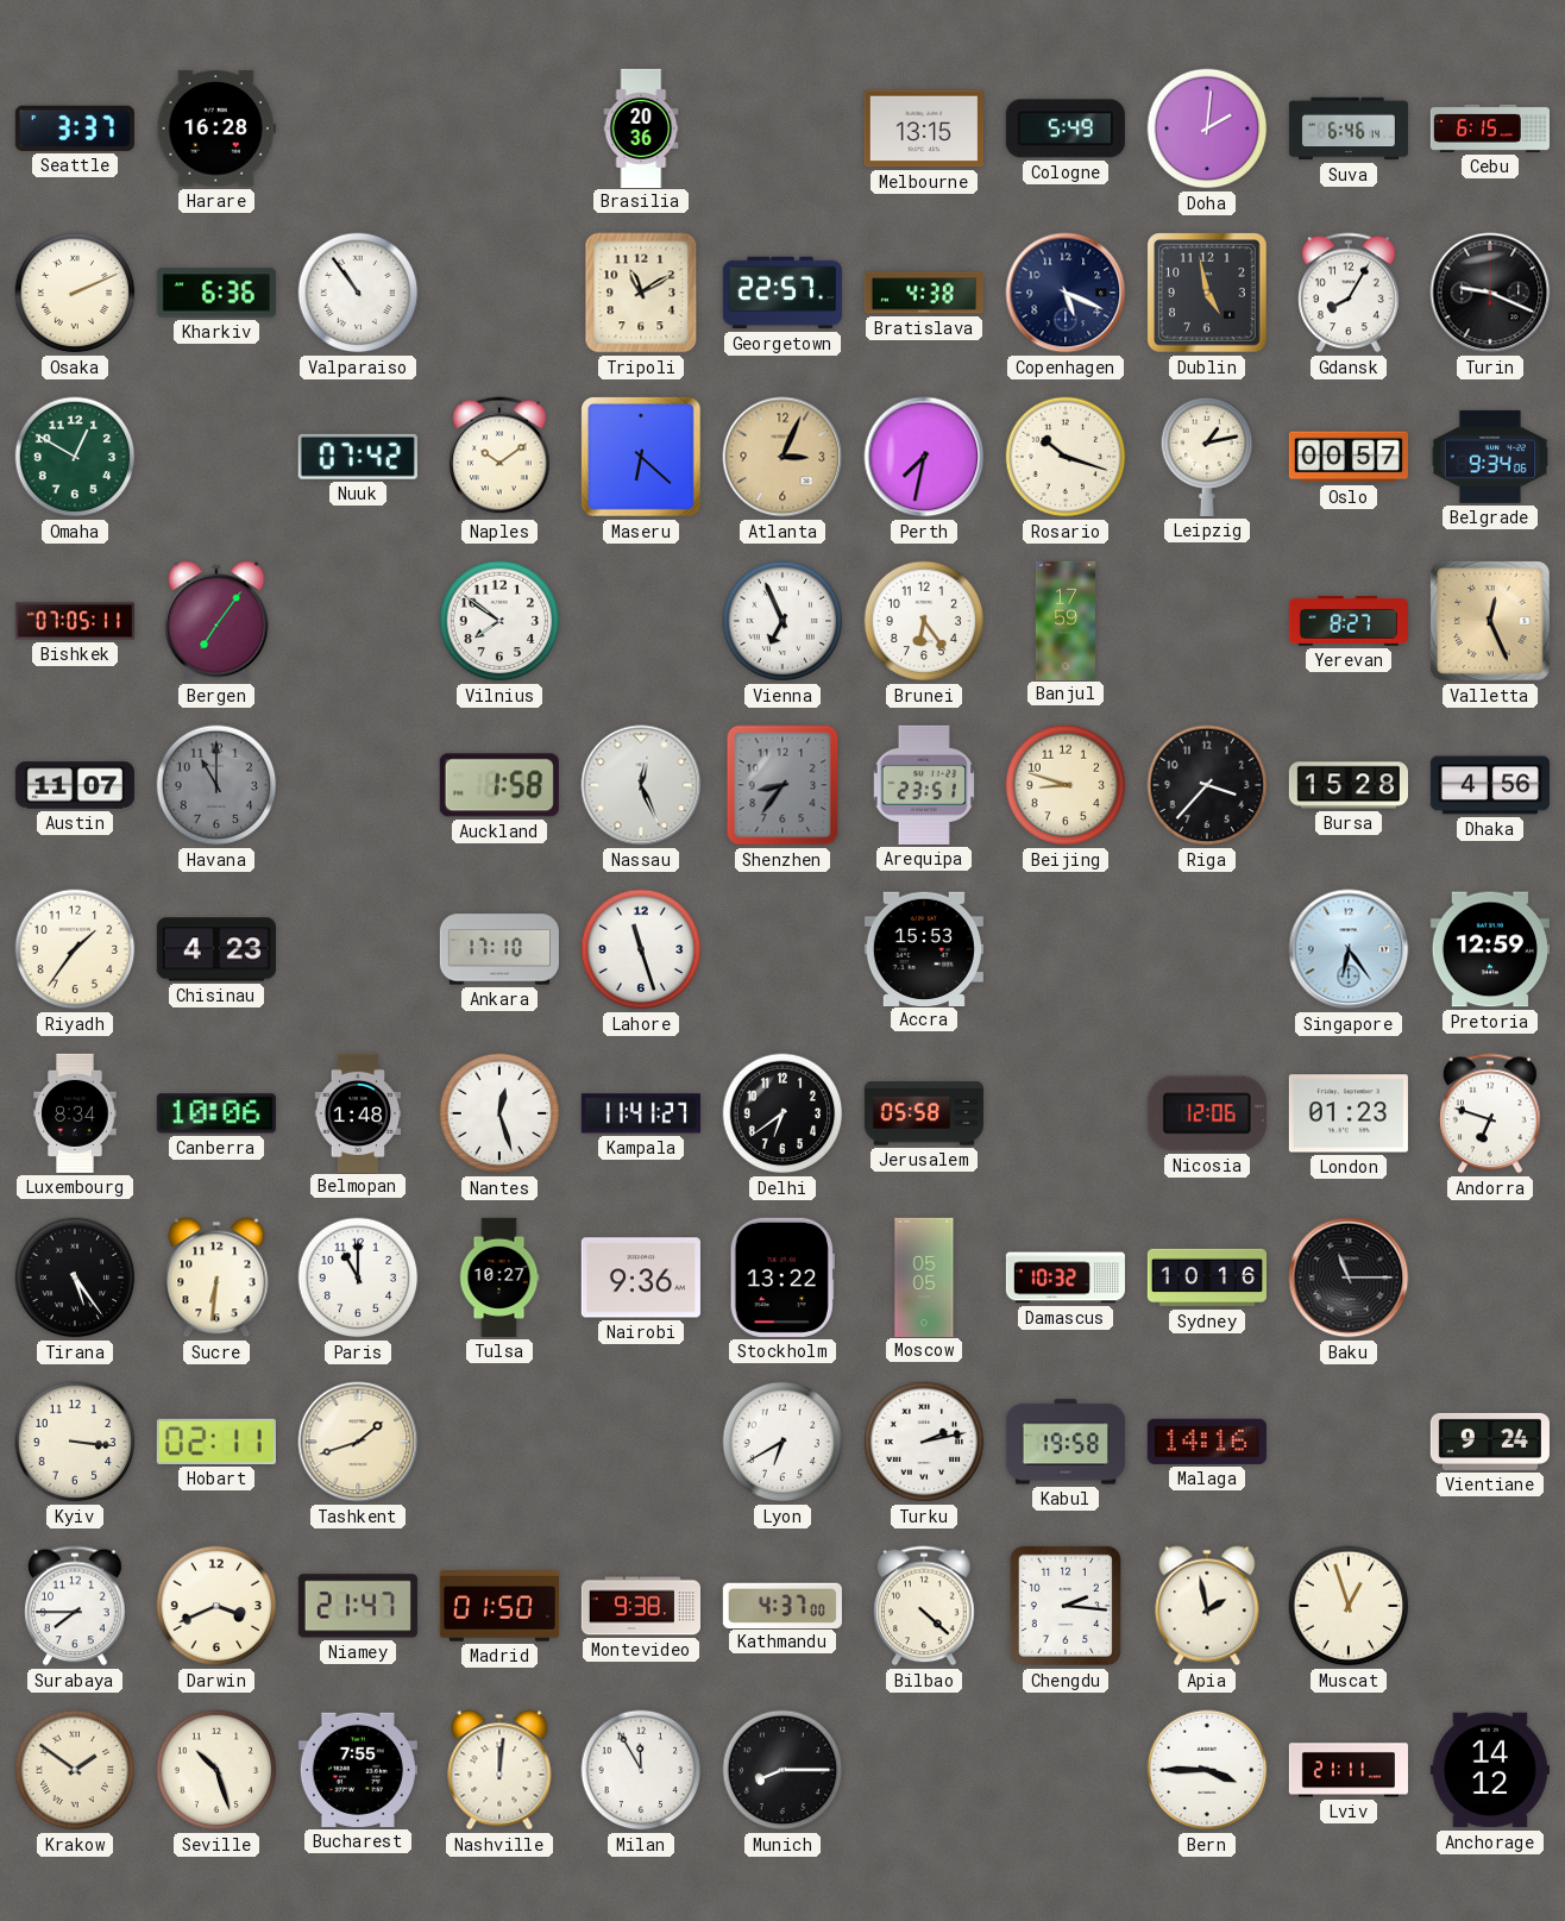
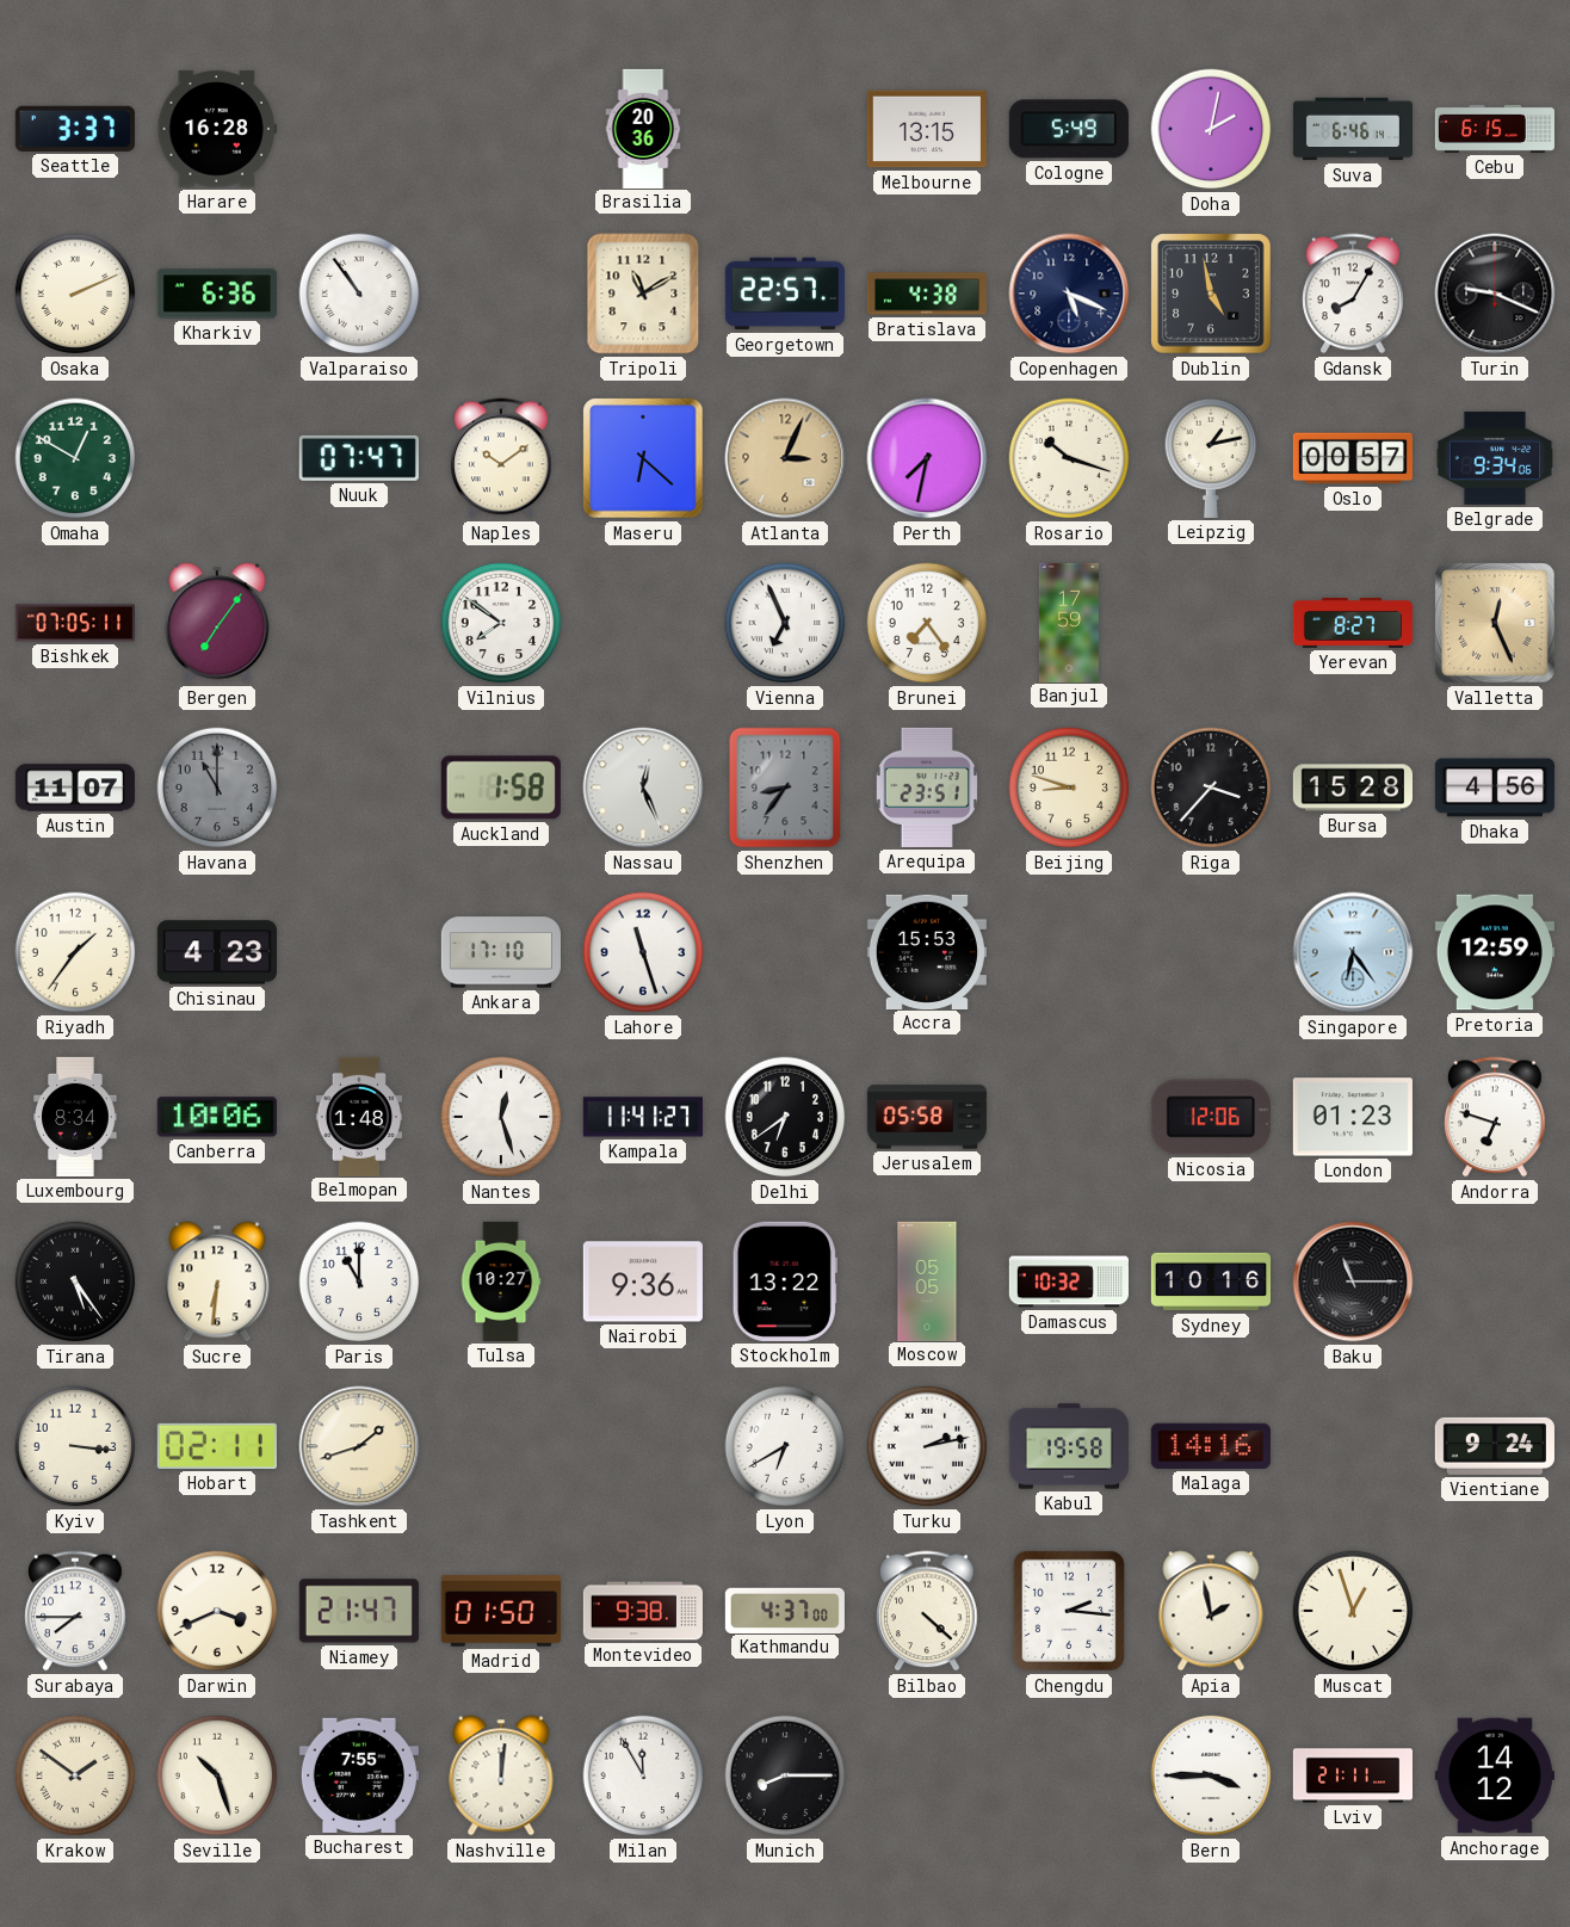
Doha: 2:01 -> 2:02
Nuuk: 07:42 -> 07:47
Brunei: 6:24 -> 7:24
